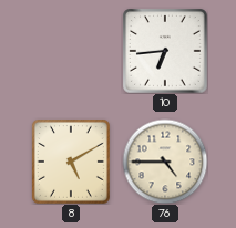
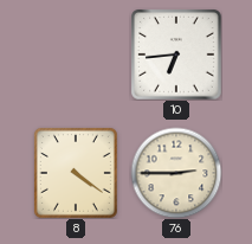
8: 5:10 -> 4:21
76: 4:45 -> 2:45
